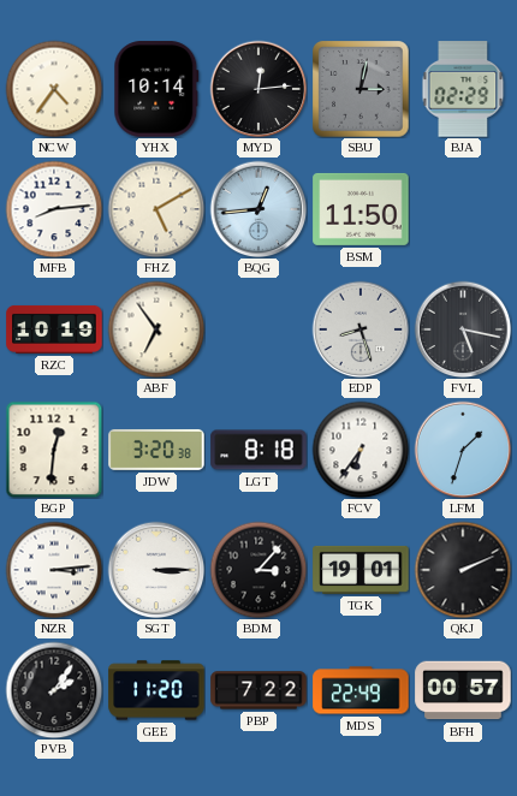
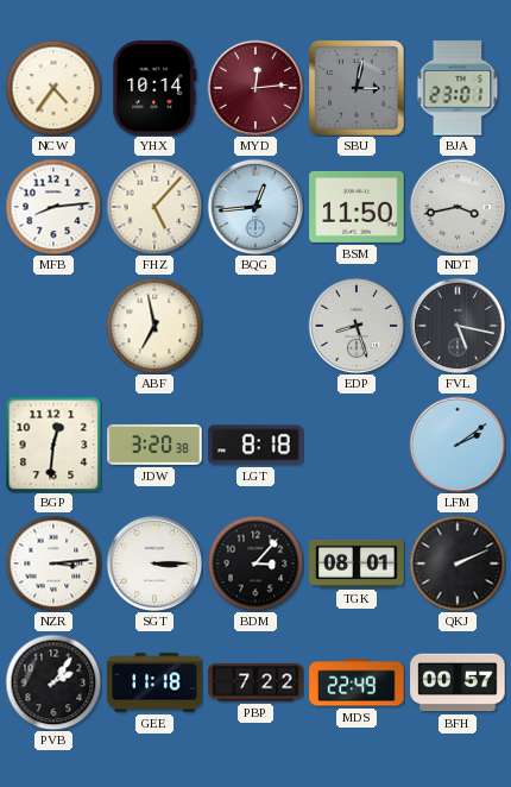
MYD dial: black -> burgundy
BJA: 02:29 -> 23:01
FHZ: 5:10 -> 5:07
NDT: none -> 3:43
RZC: 10:19 -> none
ABF: 6:54 -> 6:58
FCV: 6:36 -> none
LFM: 1:33 -> 2:09
TGK: 19:01 -> 08:01
GEE: 11:20 -> 11:18
